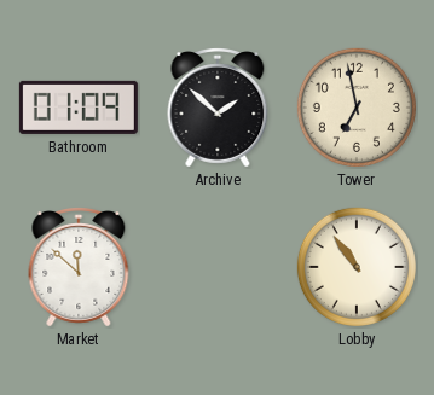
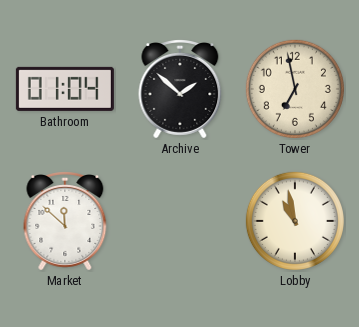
Bathroom: 01:09 -> 01:04
Lobby: 10:54 -> 10:58
